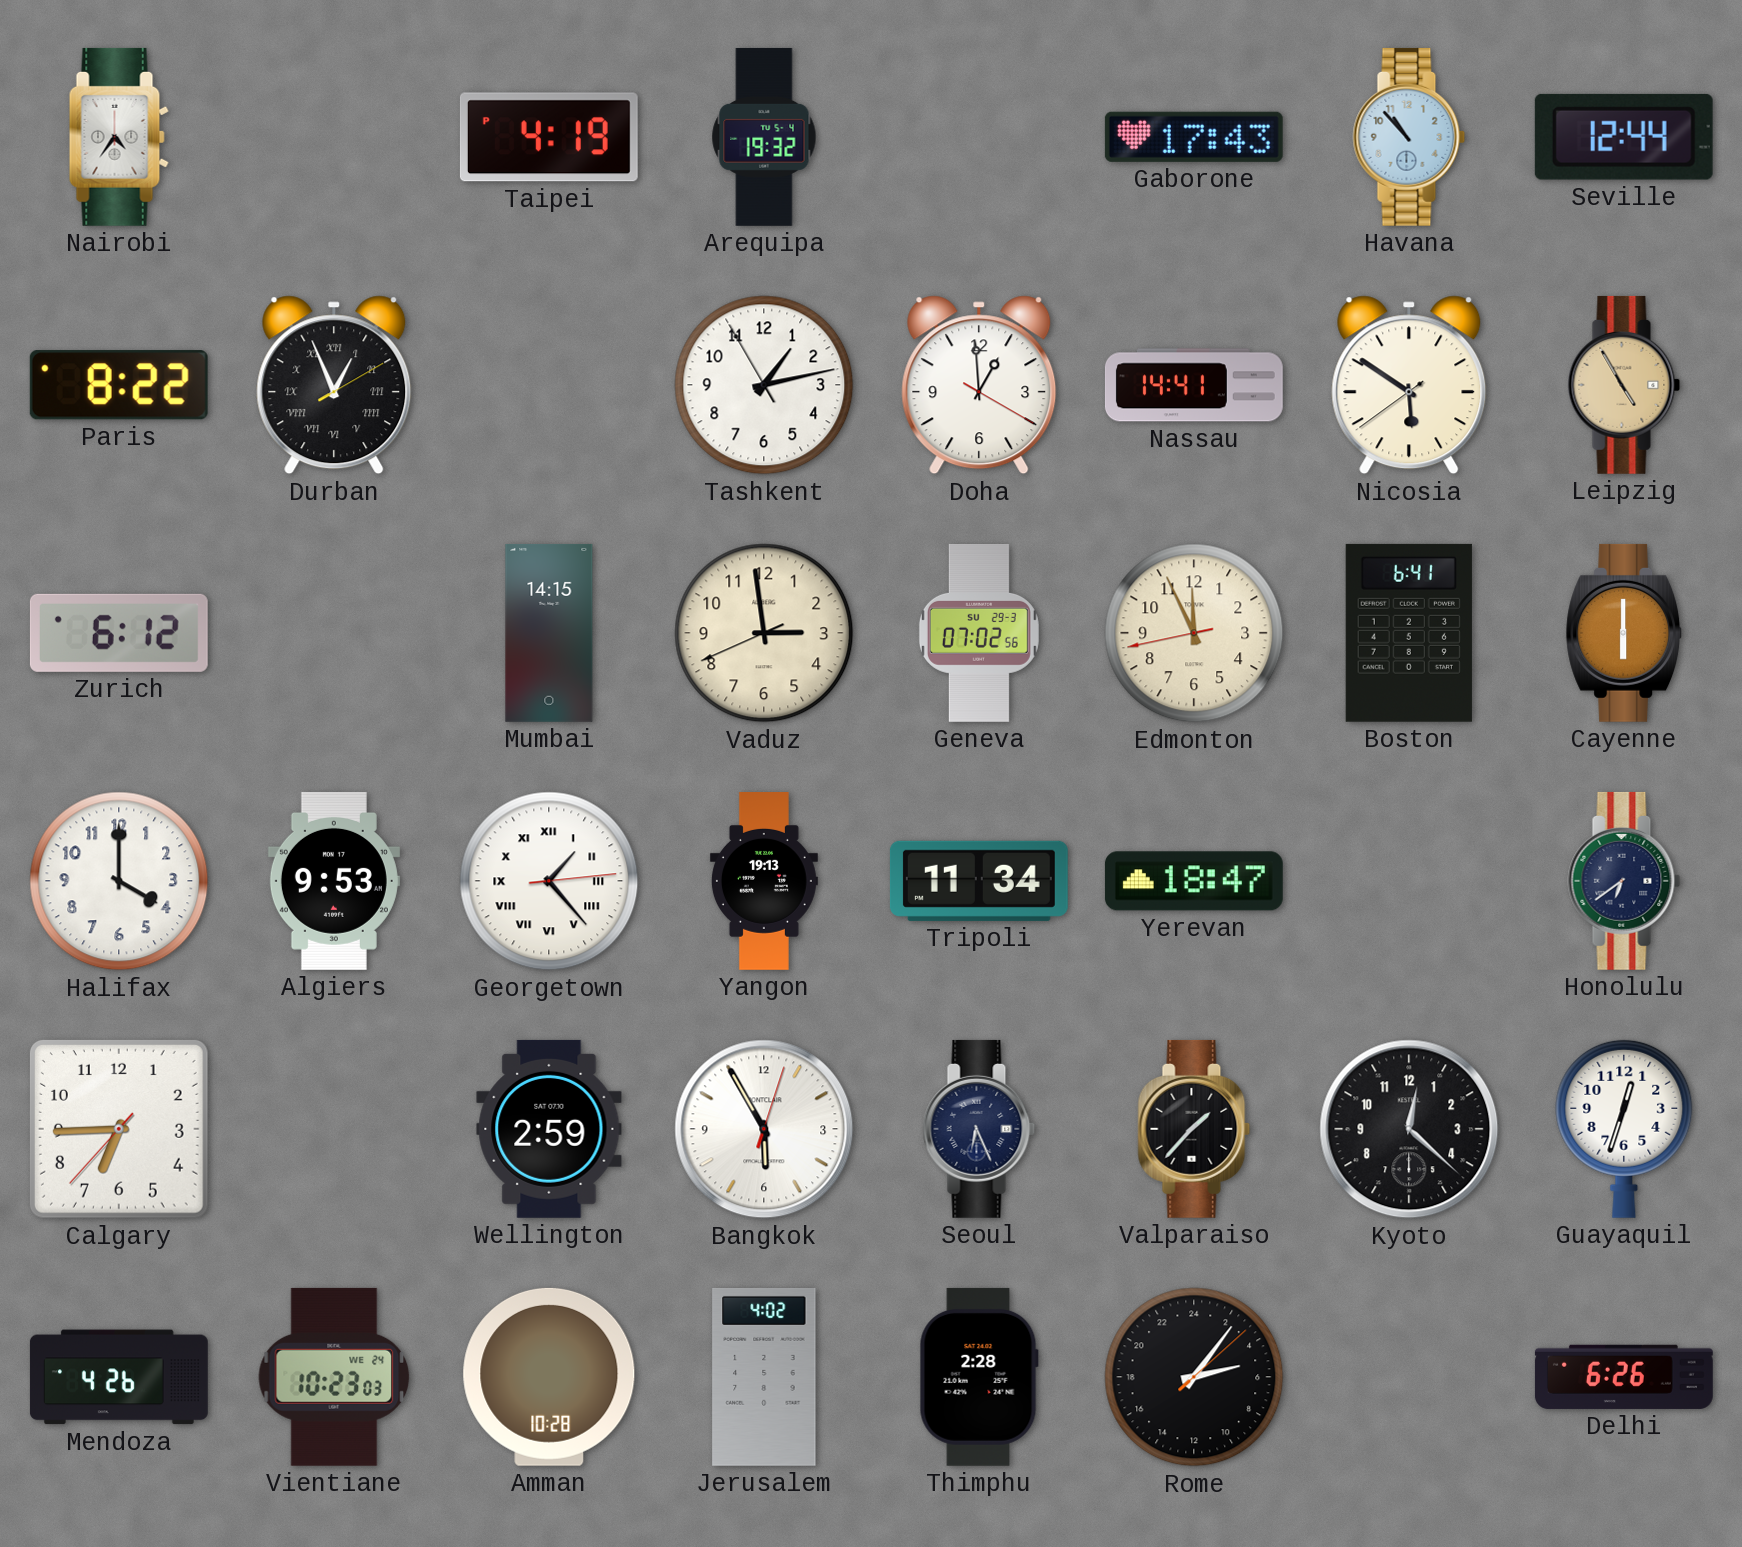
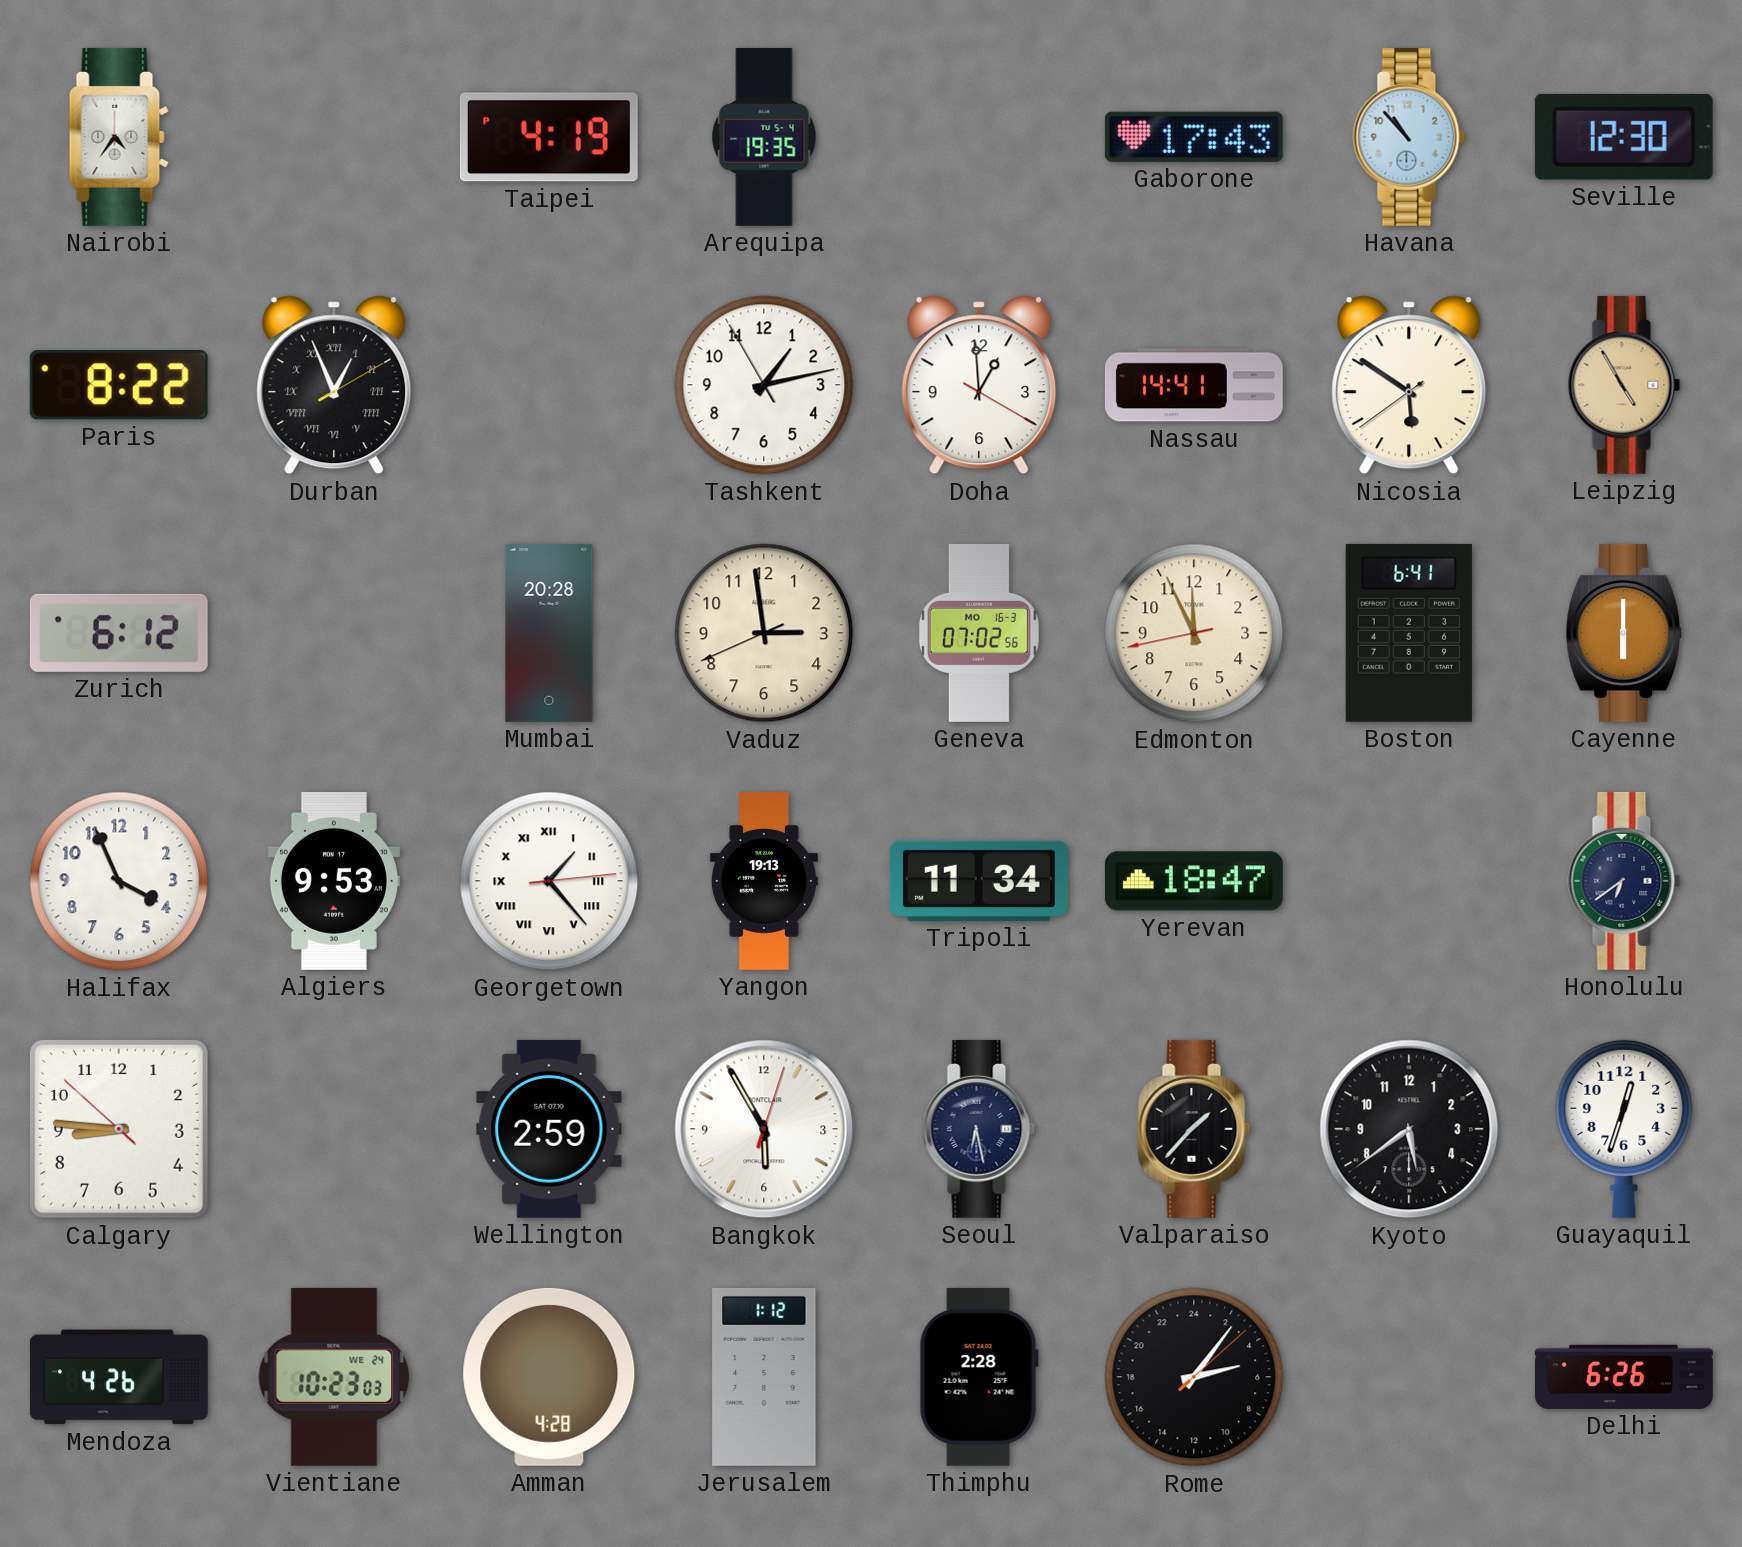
Arequipa: 19:32 -> 19:35
Seville: 12:44 -> 12:30
Mumbai: 14:15 -> 20:28
Geneva date: SU 29-3 -> MO 16-3
Halifax: 4:00 -> 3:56
Calgary: 6:44 -> 8:45
Seoul: 6:26 -> 6:28
Kyoto: 12:22 -> 5:39
Amman: 10:28 -> 4:28
Jerusalem: 4:02 -> 1:12
